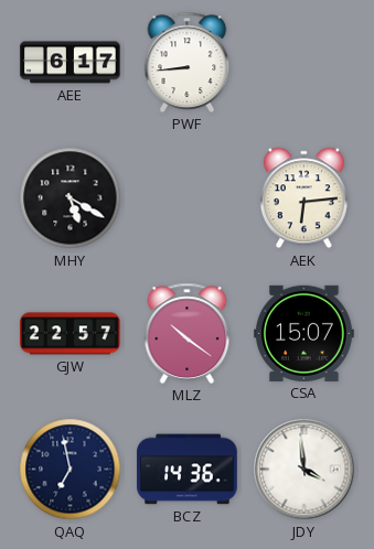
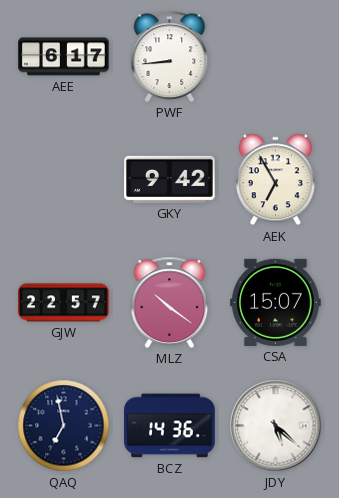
MHY: 5:20 -> none
GKY: none -> 9:42
AEK: 6:14 -> 6:55
JDY: 3:59 -> 5:22
